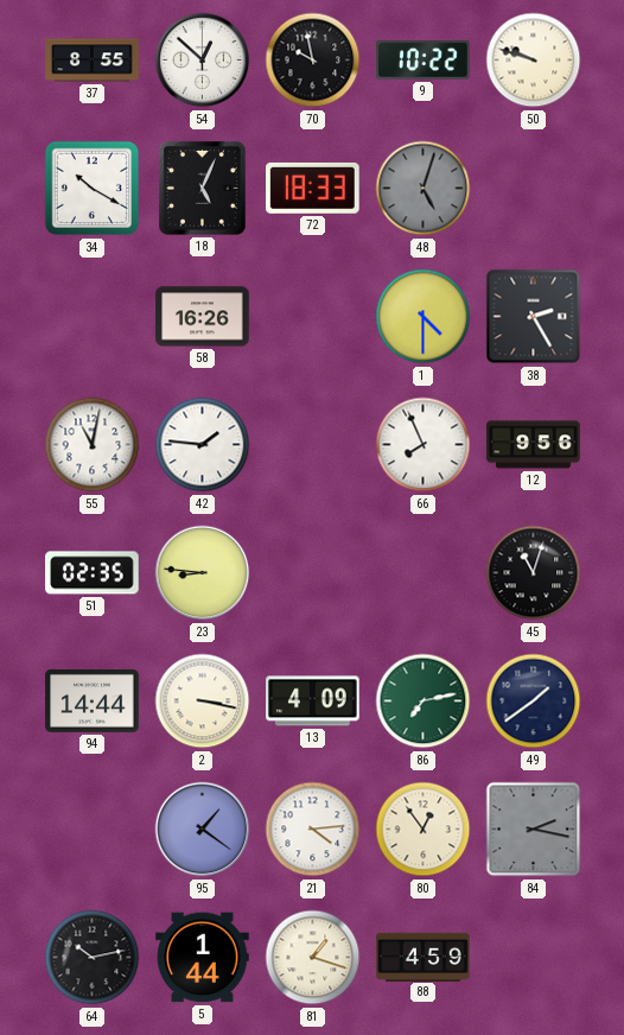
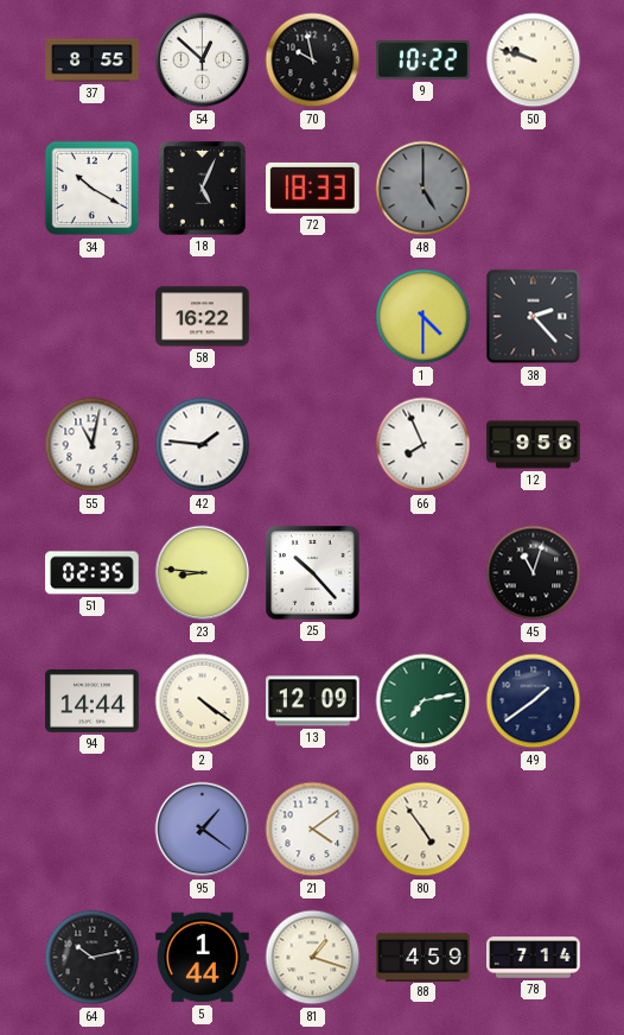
48: 5:03 -> 5:00
58: 16:26 -> 16:22
38: 2:25 -> 2:23
25: none -> 10:23
2: 3:17 -> 4:21
13: 4:09 -> 12:09
21: 4:14 -> 4:09
80: 12:54 -> 4:54
84: 2:17 -> none
78: none -> 7:14
